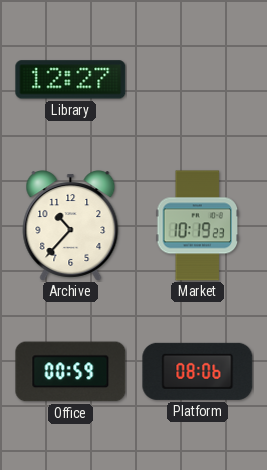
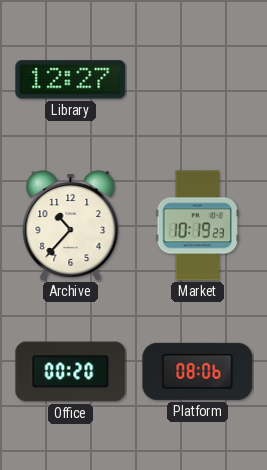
Office: 00:59 -> 00:20
